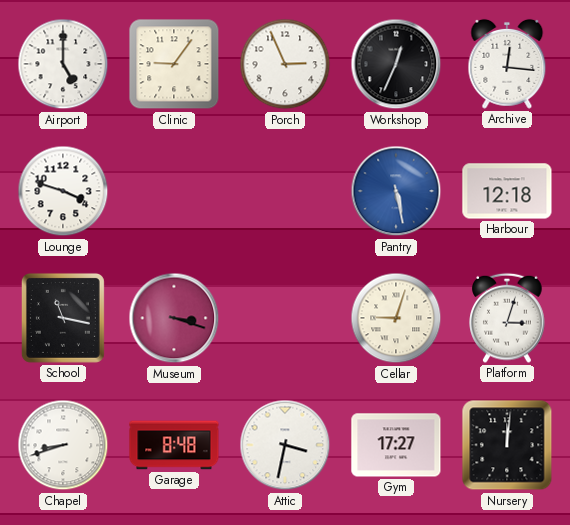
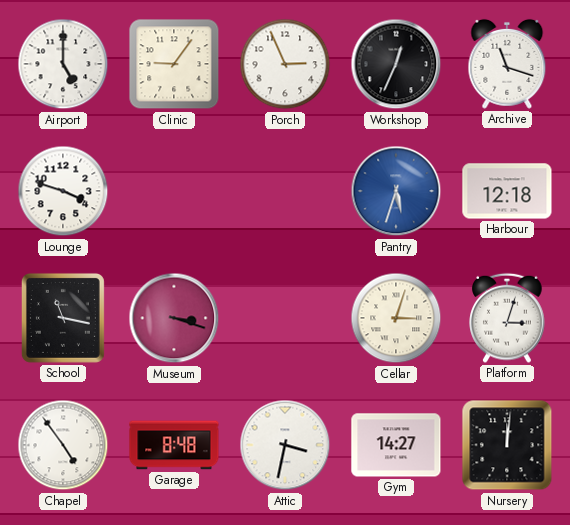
Archive: 12:16 -> 11:18
Pantry: 5:28 -> 5:33
Cellar: 9:03 -> 3:03
Chapel: 8:42 -> 4:54
Gym: 17:27 -> 14:27
